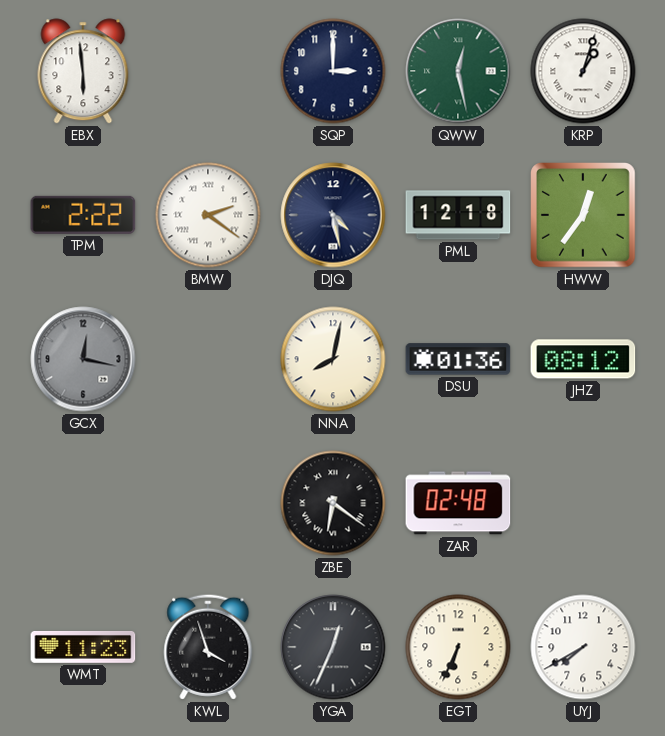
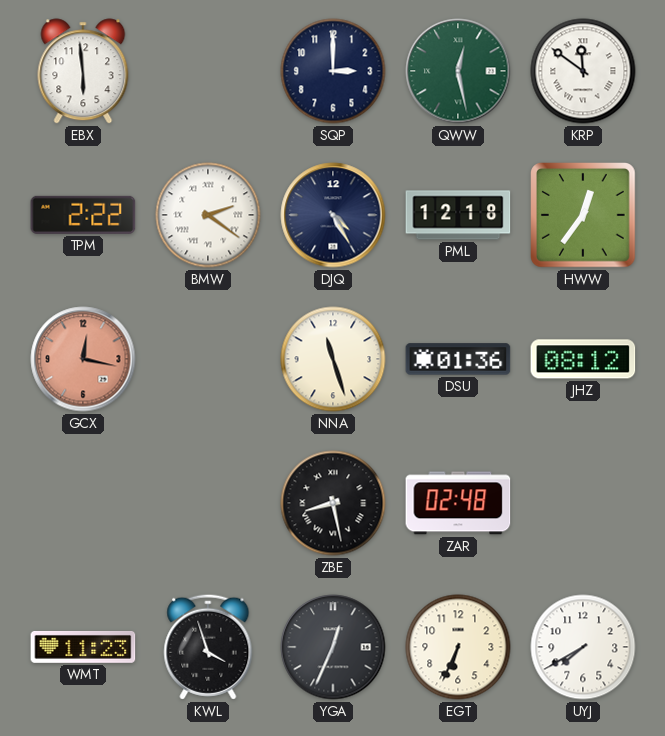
KRP: 1:03 -> 11:51
DJQ: 4:28 -> 4:25
GCX dial: grey -> salmon
NNA: 8:02 -> 11:27
ZBE: 6:21 -> 8:28
